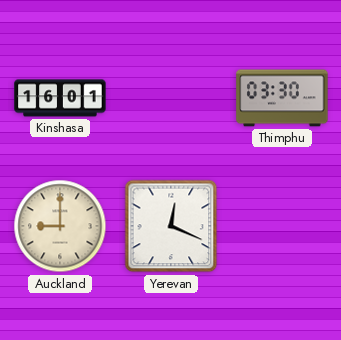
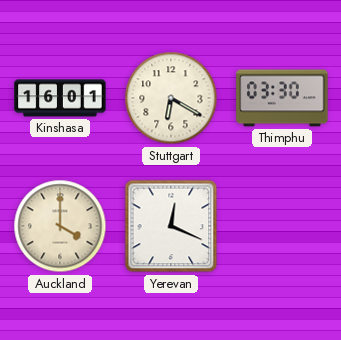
Stuttgart: none -> 6:20
Auckland: 9:00 -> 4:00
